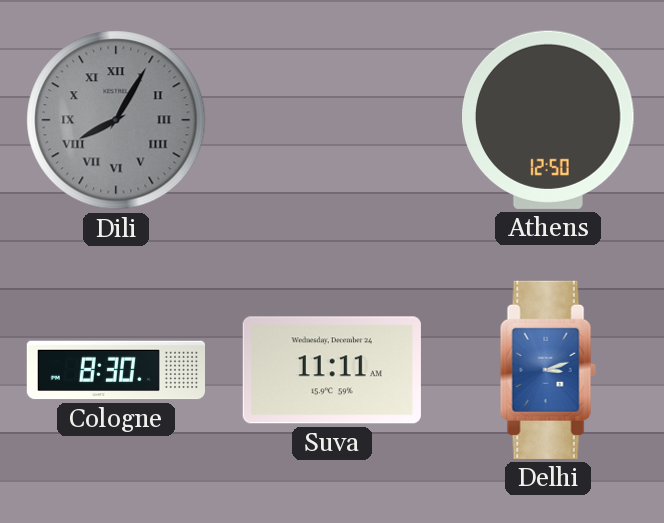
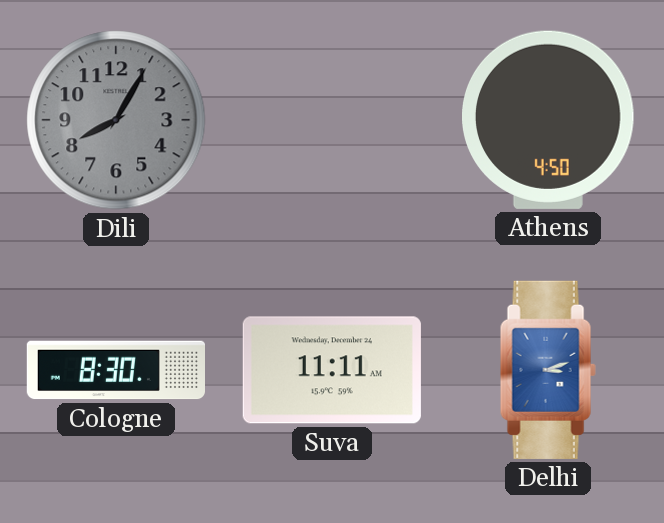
Dili numerals: Roman -> Arabic
Athens: 12:50 -> 4:50
